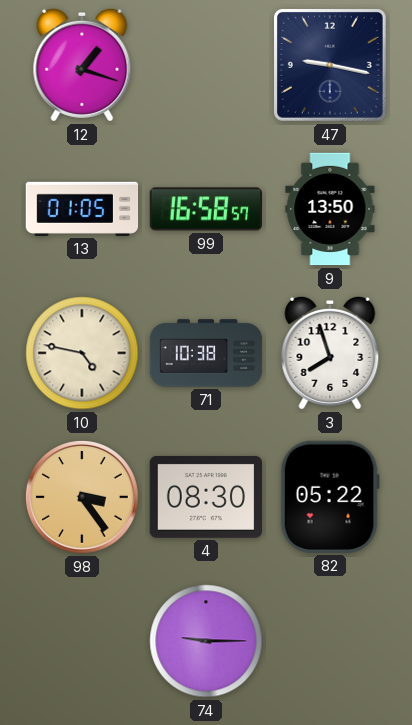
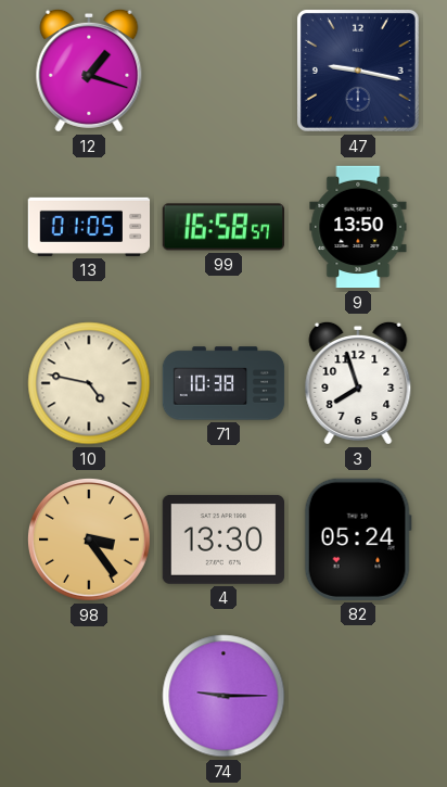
4: 08:30 -> 13:30
82: 05:22 -> 05:24
